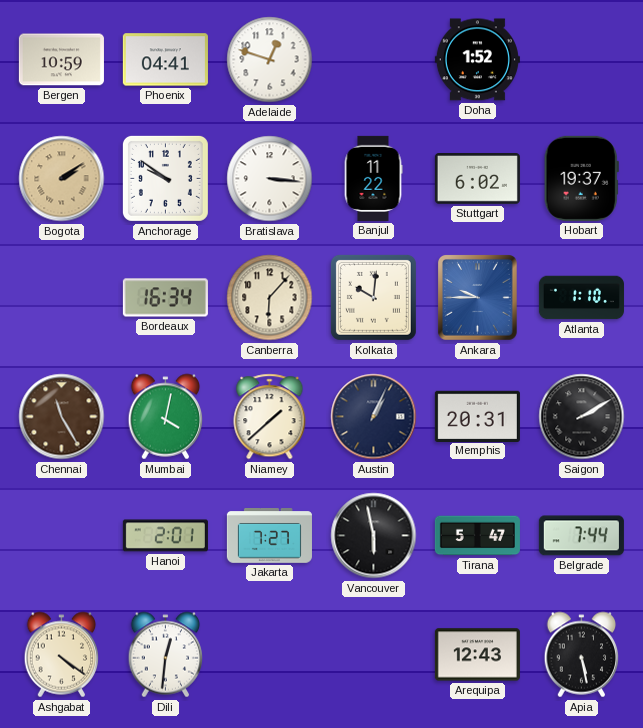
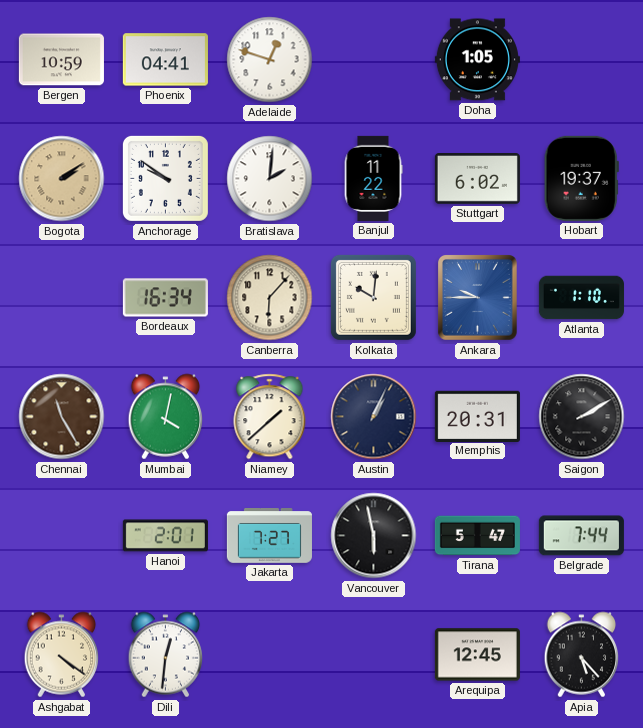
Doha: 1:52 -> 1:05
Bratislava: 3:16 -> 2:01
Arequipa: 12:43 -> 12:45
Apia: 5:28 -> 5:23
